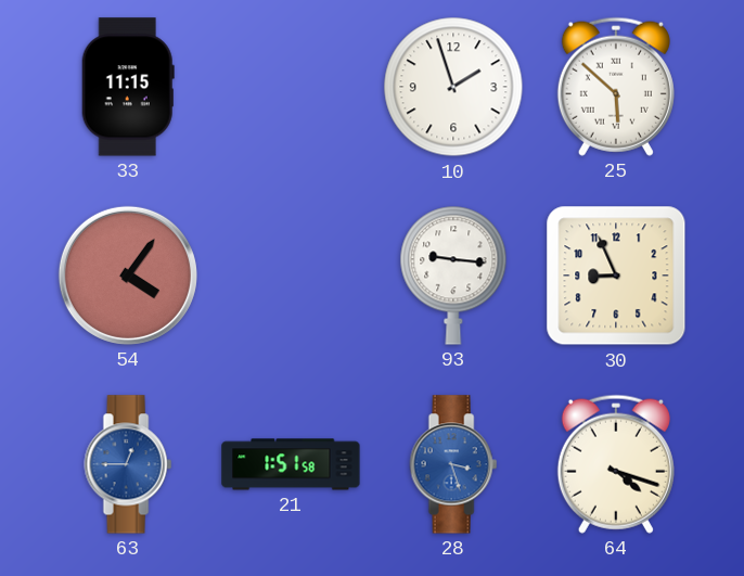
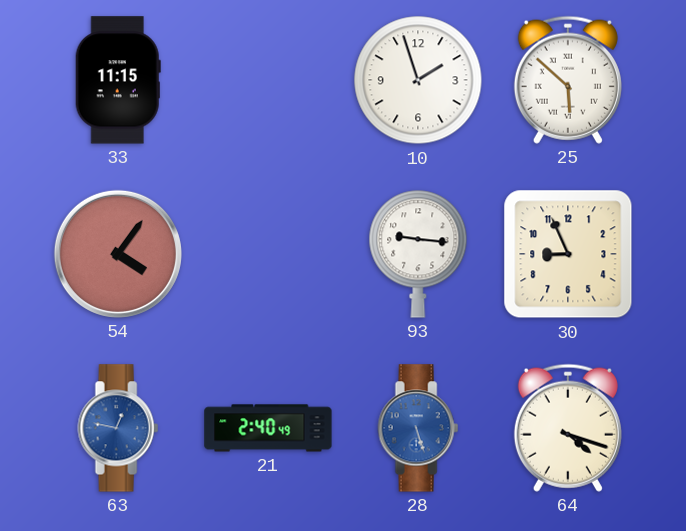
63: 12:45 -> 12:47
21: 1:51 -> 2:40
28: 3:27 -> 5:27
